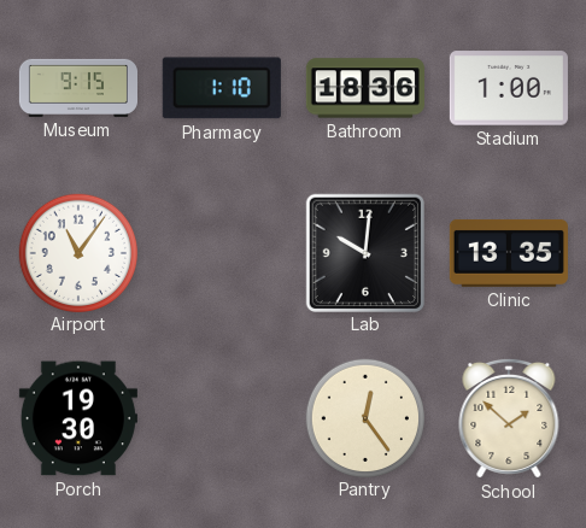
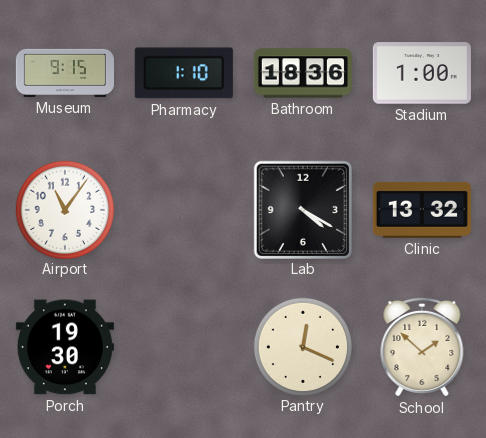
Lab: 10:01 -> 4:20
Clinic: 13:35 -> 13:32
Pantry: 12:24 -> 12:19
